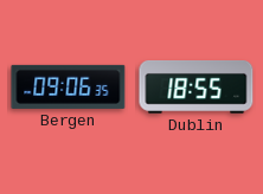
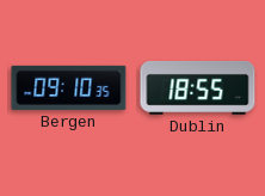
Bergen: 09:06 -> 09:10
